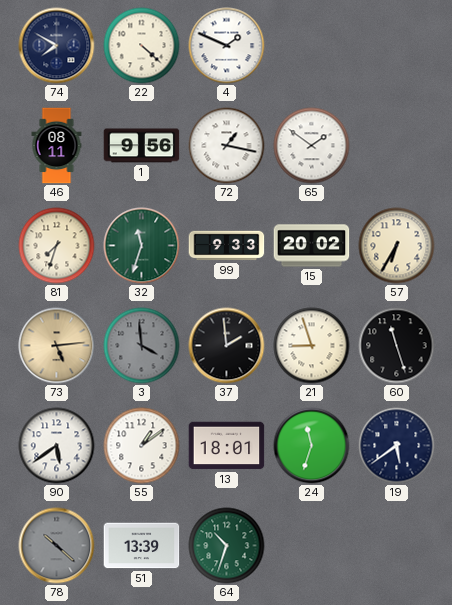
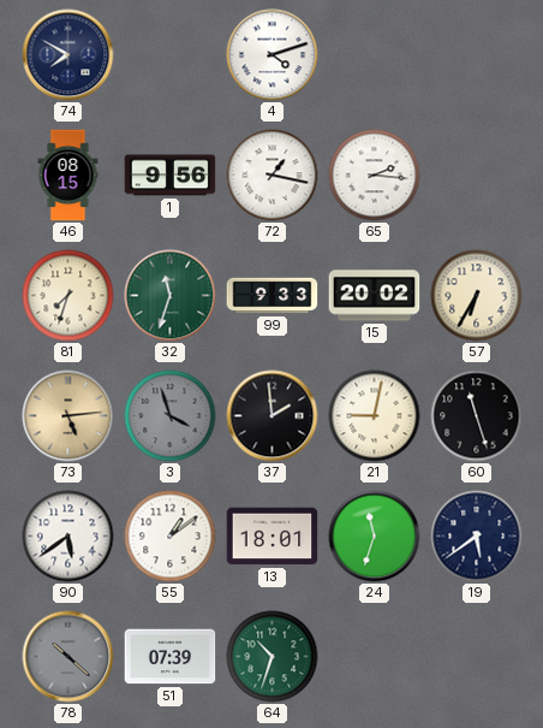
22: 4:22 -> none
4: 1:49 -> 4:12
46: 08:11 -> 08:15
65: 1:51 -> 2:16
3: 3:59 -> 3:57
21: 8:57 -> 9:02
51: 13:39 -> 07:39
